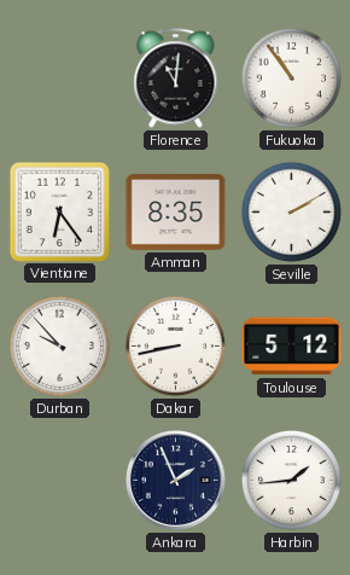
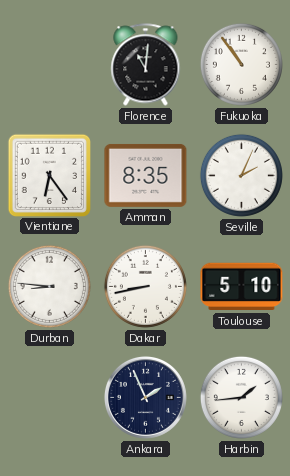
Seville: 2:10 -> 2:04
Durban: 9:53 -> 8:46
Toulouse: 5:12 -> 5:10
